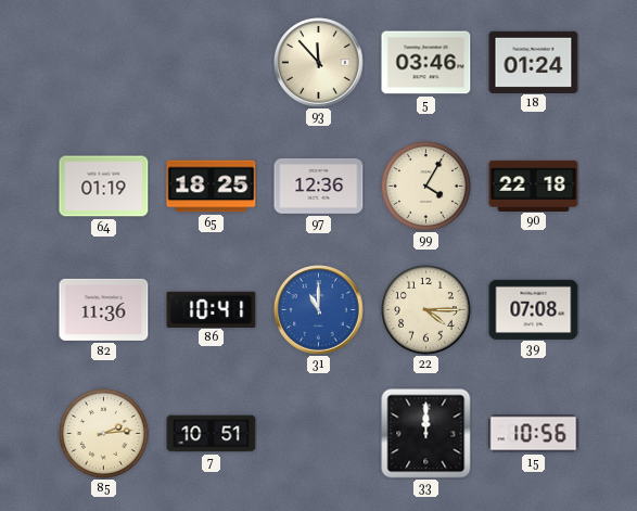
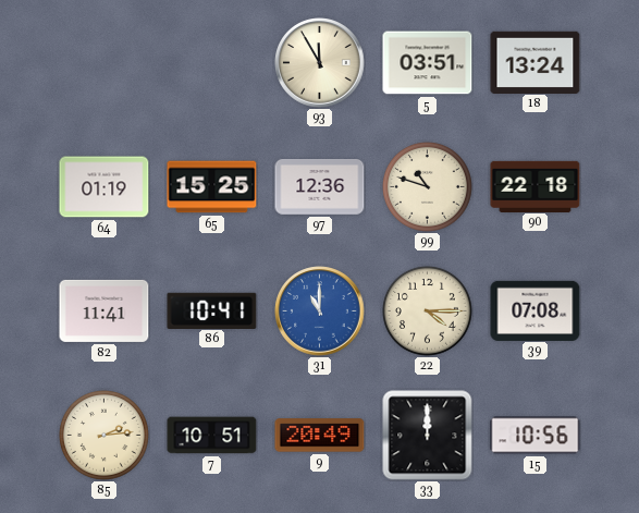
93: 11:53 -> 11:55
5: 03:46 -> 03:51
18: 01:24 -> 13:24
65: 18:25 -> 15:25
99: 4:05 -> 10:48
82: 11:36 -> 11:41
9: none -> 20:49
